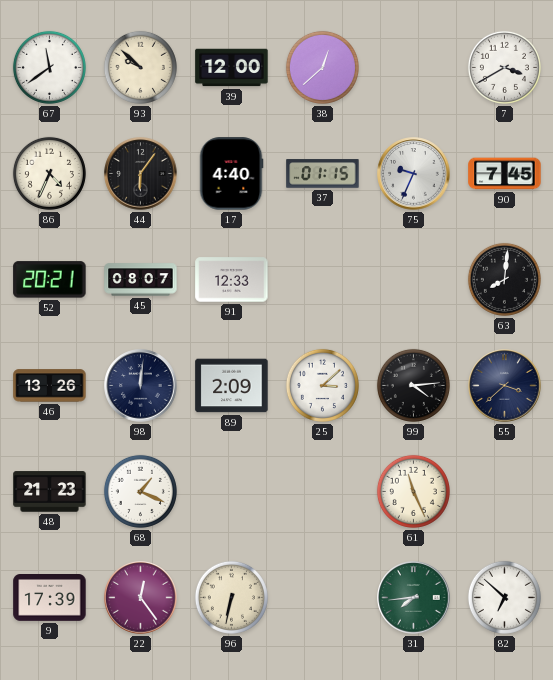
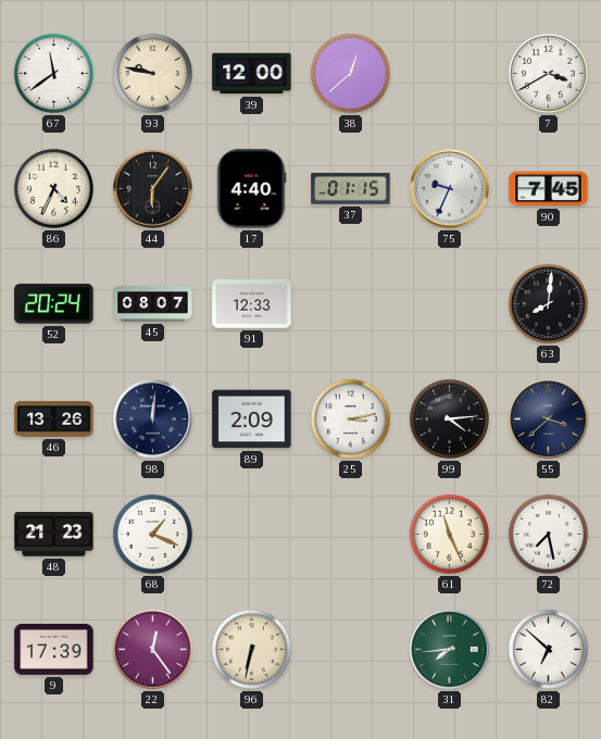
93: 9:52 -> 9:47
52: 20:21 -> 20:24
25: 3:08 -> 3:13
72: none -> 7:28
